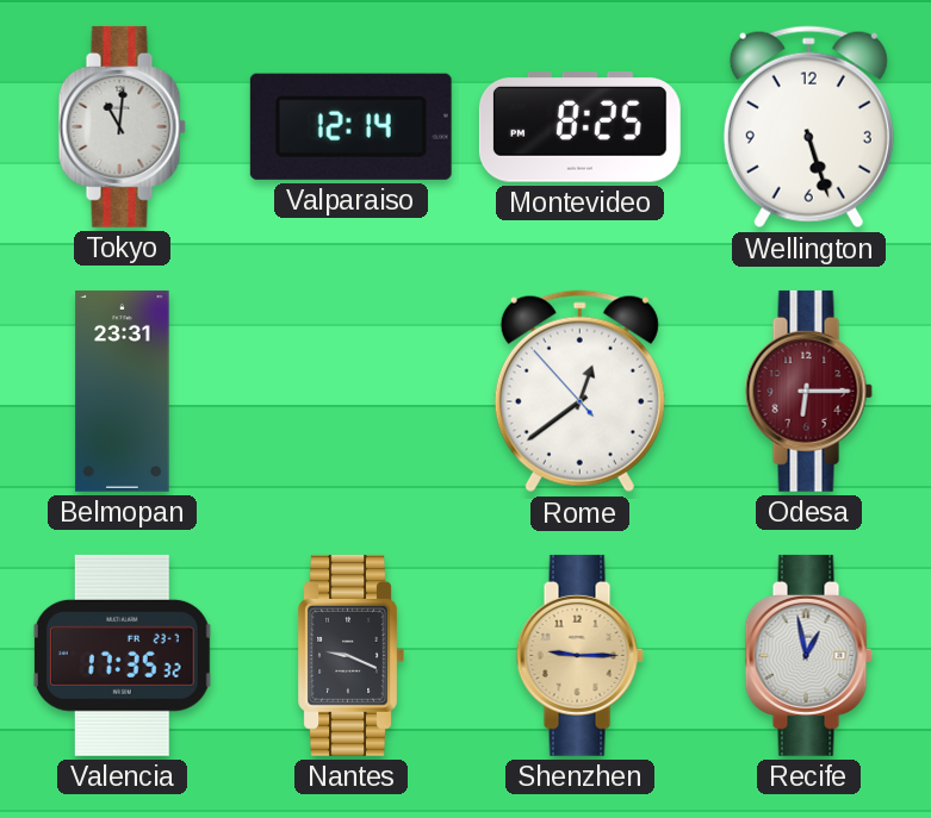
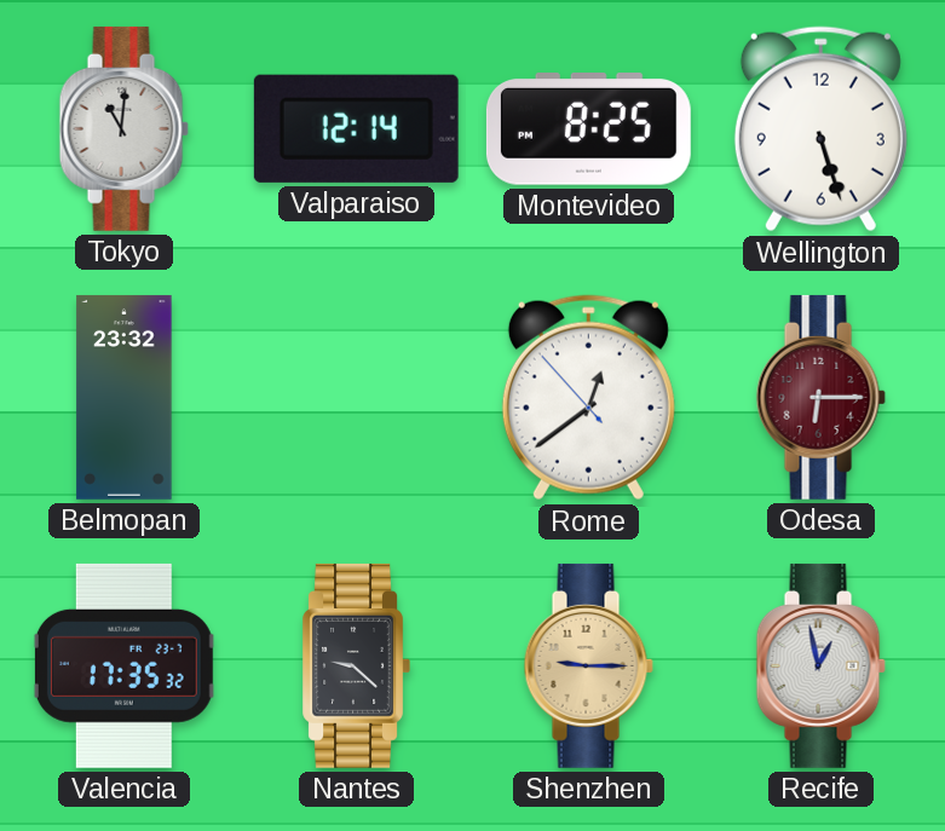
Belmopan: 23:31 -> 23:32
Nantes: 9:19 -> 9:22
